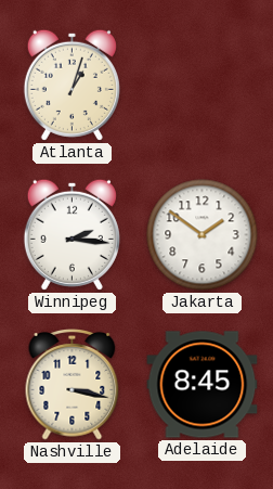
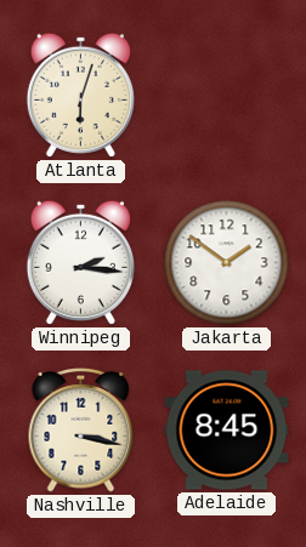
Atlanta: 1:03 -> 6:03
